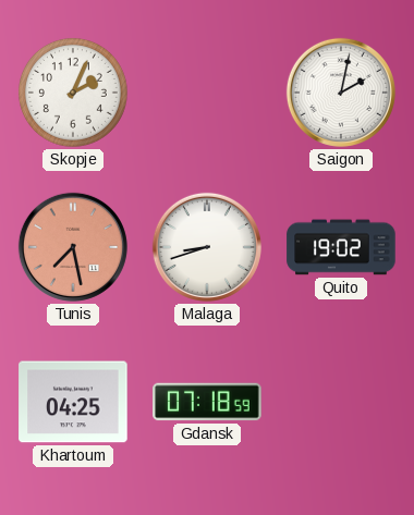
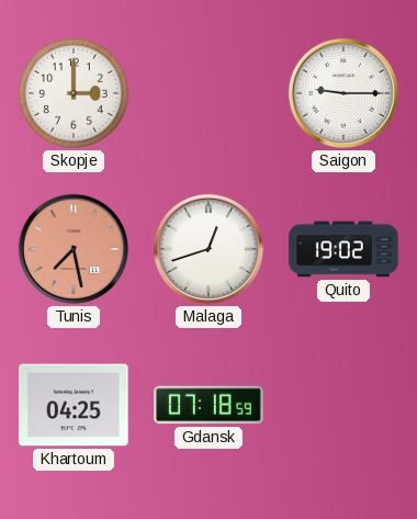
Skopje: 2:04 -> 3:00
Saigon: 2:02 -> 9:15
Malaga: 8:42 -> 12:42
